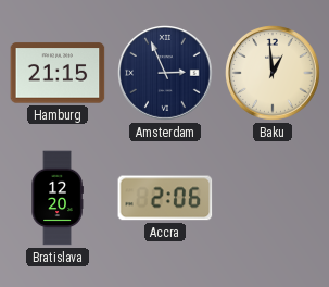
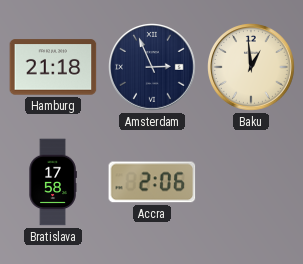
Hamburg: 21:15 -> 21:18
Bratislava: 12:20 -> 17:58
